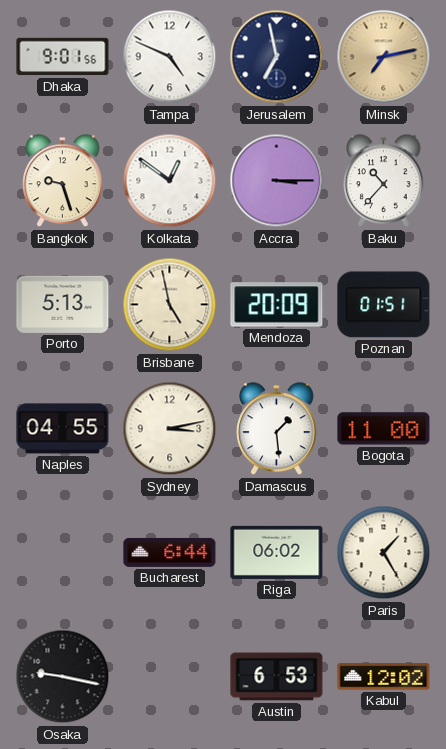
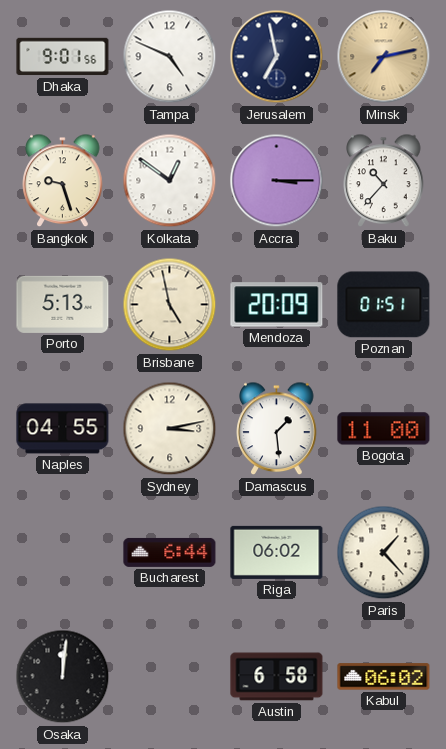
Paris: 1:25 -> 1:23
Osaka: 9:17 -> 12:01
Austin: 6:53 -> 6:58
Kabul: 12:02 -> 06:02
